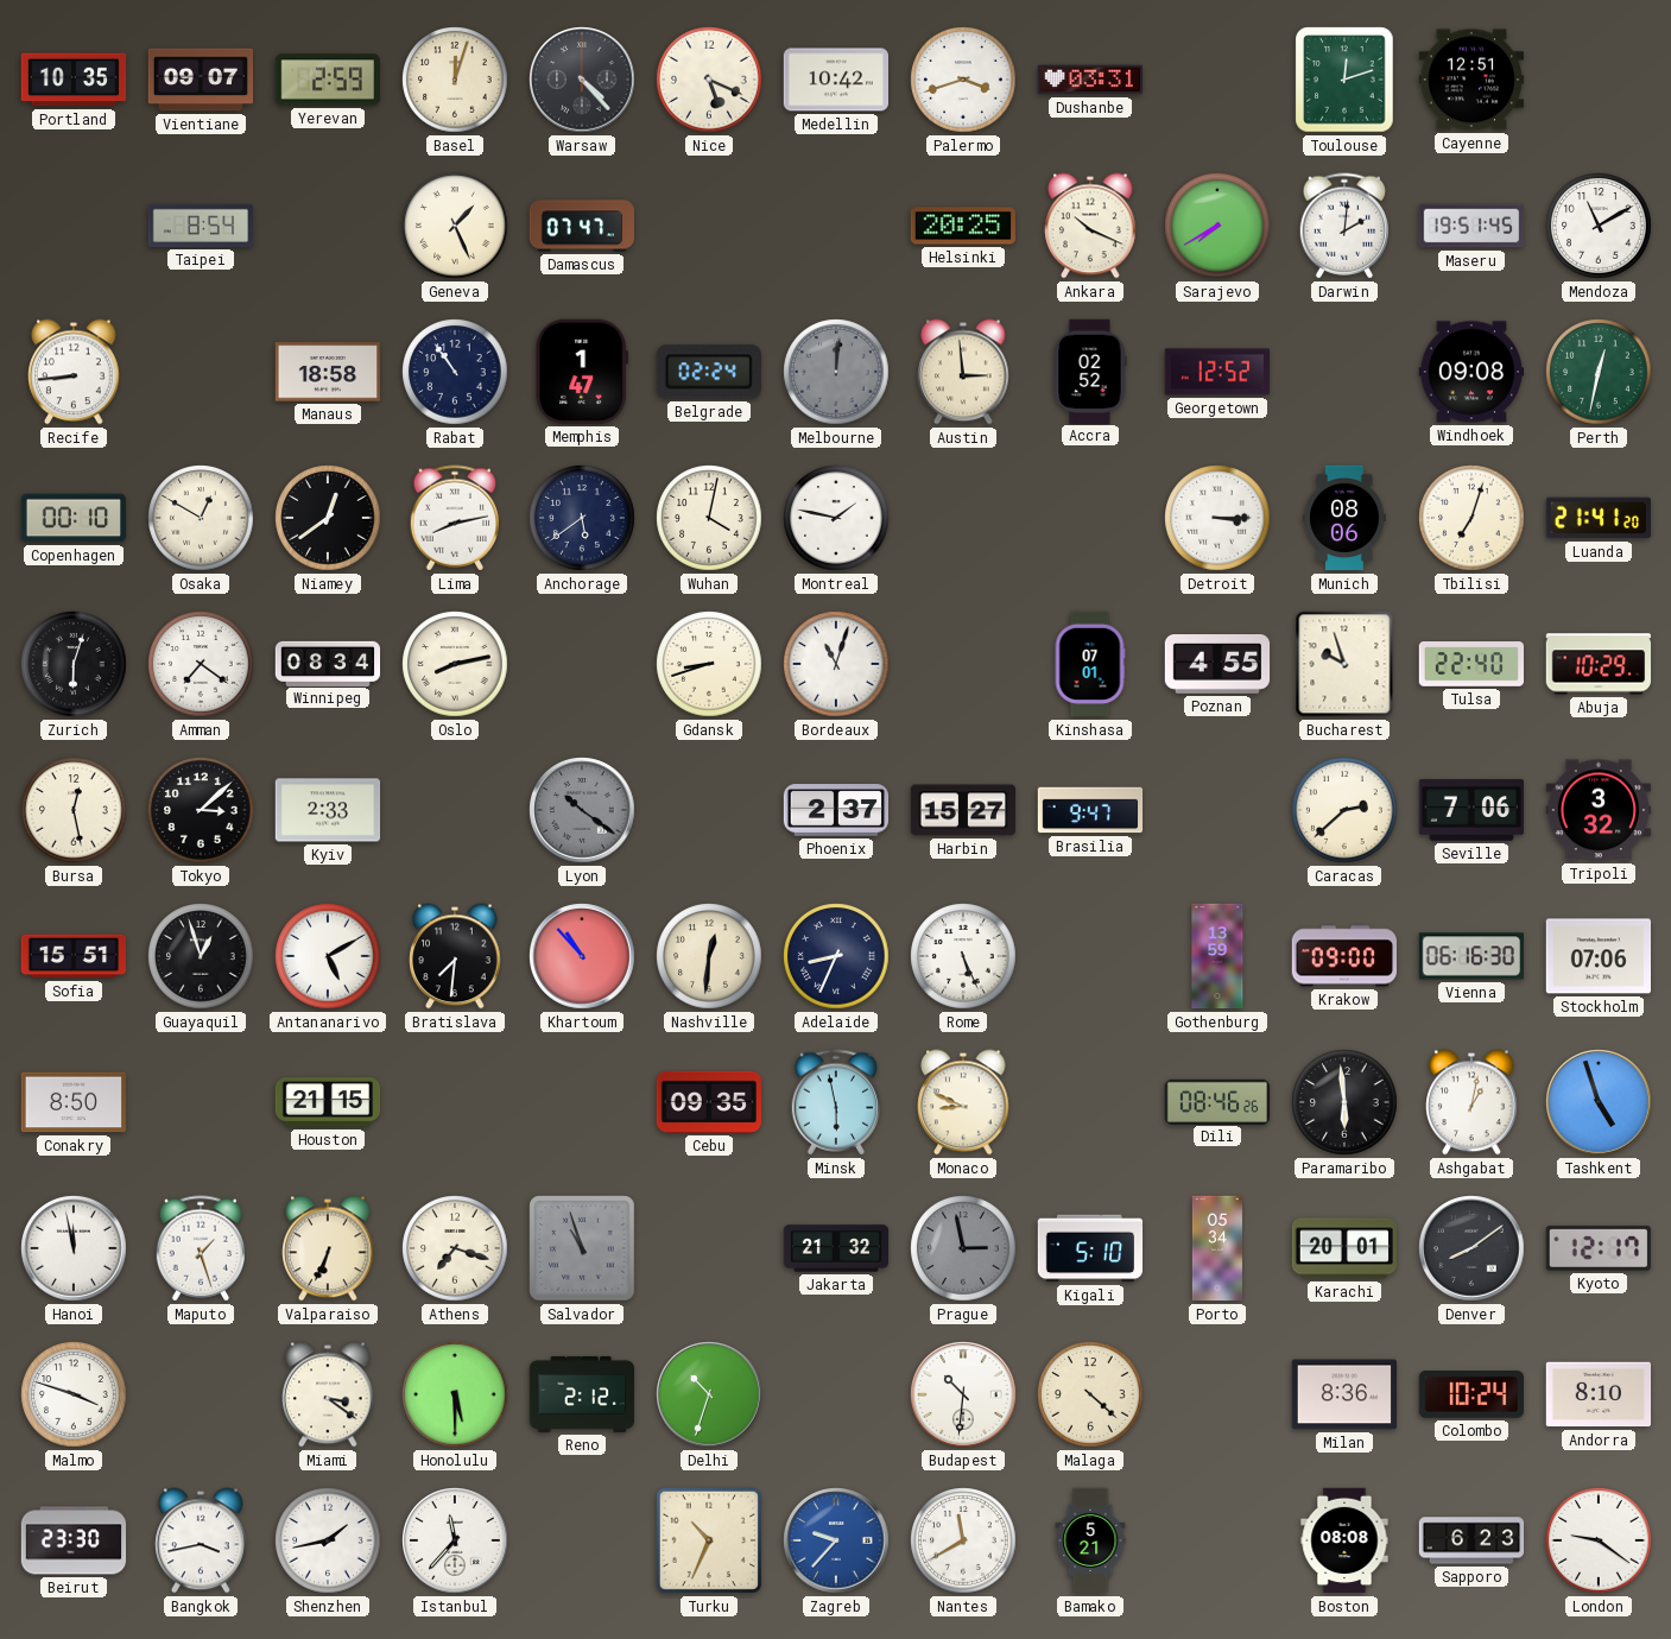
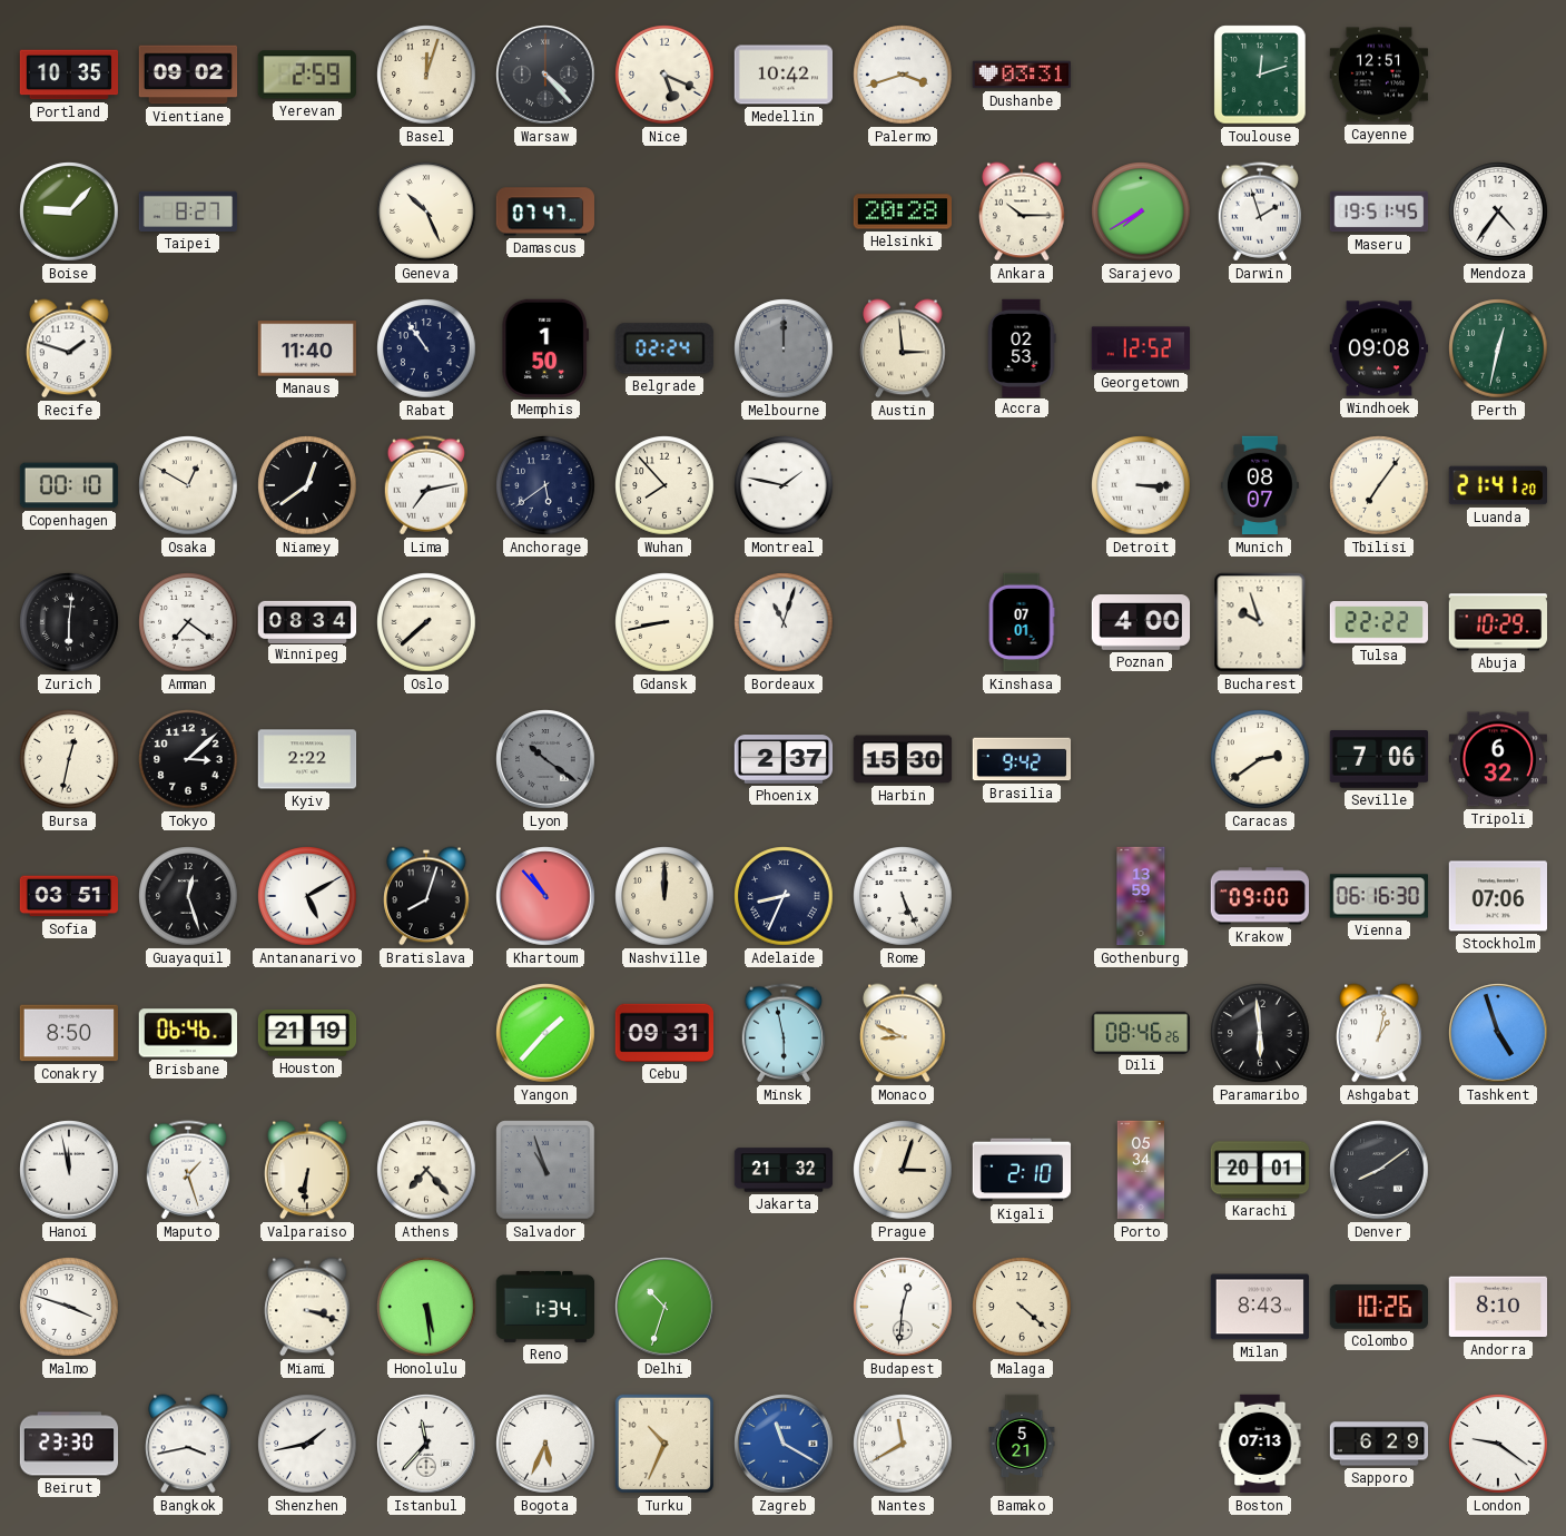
Vientiane: 09:07 -> 09:02
Boise: none -> 9:07
Taipei: 8:54 -> 8:27
Geneva: 1:26 -> 10:26
Helsinki: 20:25 -> 20:28
Ankara: 10:19 -> 10:15
Darwin: 2:01 -> 1:57
Mendoza: 11:10 -> 4:36
Recife: 8:44 -> 1:48
Manaus: 18:58 -> 11:40
Memphis: 1:47 -> 1:50
Melbourne: 12:01 -> 12:00
Accra: 02:52 -> 02:53
Lima: 8:13 -> 7:13
Wuhan: 4:02 -> 7:53
Munich: 08:06 -> 08:07
Tbilisi: 7:03 -> 7:06
Zurich: 6:03 -> 6:01
Oslo: 8:13 -> 7:38
Gdansk: 8:42 -> 8:43
Poznan: 4:55 -> 4:00
Tulsa: 22:40 -> 22:22
Bursa: 12:28 -> 12:32
Kyiv: 2:33 -> 2:22
Harbin: 15:27 -> 15:30
Brasilia: 9:47 -> 9:42
Caracas: 2:38 -> 2:39
Tripoli: 3:32 -> 6:32
Sofia: 15:51 -> 03:51
Guayaquil: 12:57 -> 12:27
Bratislava: 7:31 -> 8:03
Nashville: 12:31 -> 12:00
Brisbane: none -> 06:46
Houston: 21:15 -> 21:19
Yangon: none -> 1:37
Cebu: 09:35 -> 09:31
Valparaiso: 6:34 -> 6:31
Athens: 7:18 -> 7:23
Prague: 2:58 -> 3:03
Prague dial: grey -> cream
Kigali: 5:10 -> 2:10
Kyoto: 12:17 -> none
Miami: 3:21 -> 3:18
Honolulu: 5:30 -> 5:29
Reno: 2:12 -> 1:34
Budapest: 10:31 -> 12:31
Milan: 8:36 -> 8:43
Colombo: 10:24 -> 10:26
Bogota: none -> 5:34
Zagreb: 9:37 -> 11:20
Boston: 08:08 -> 07:13
Sapporo: 6:23 -> 6:29
